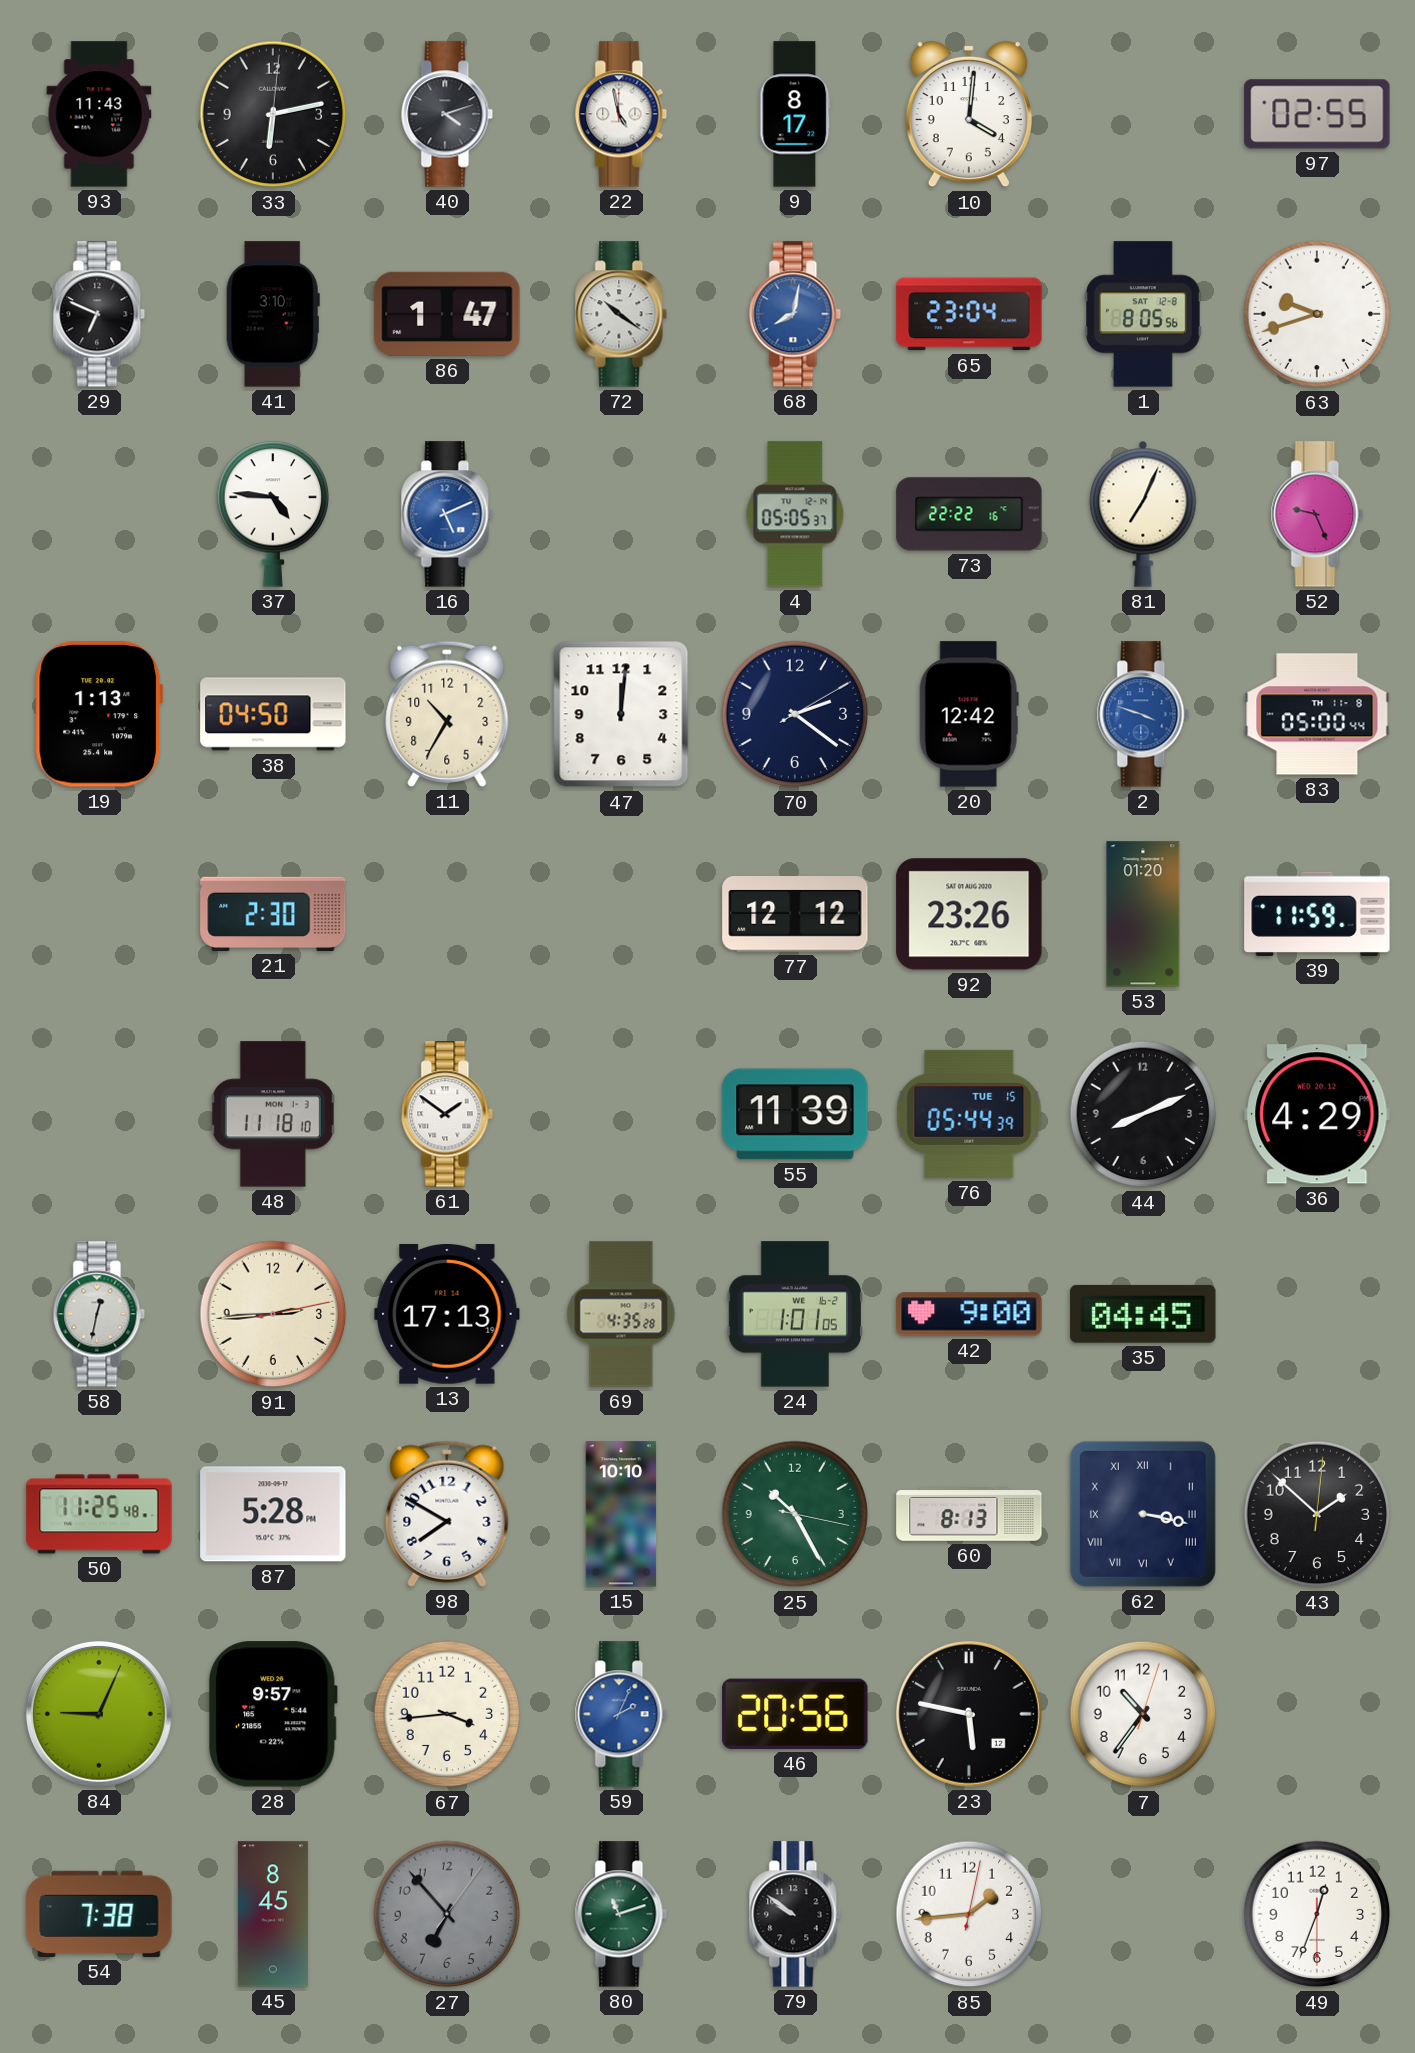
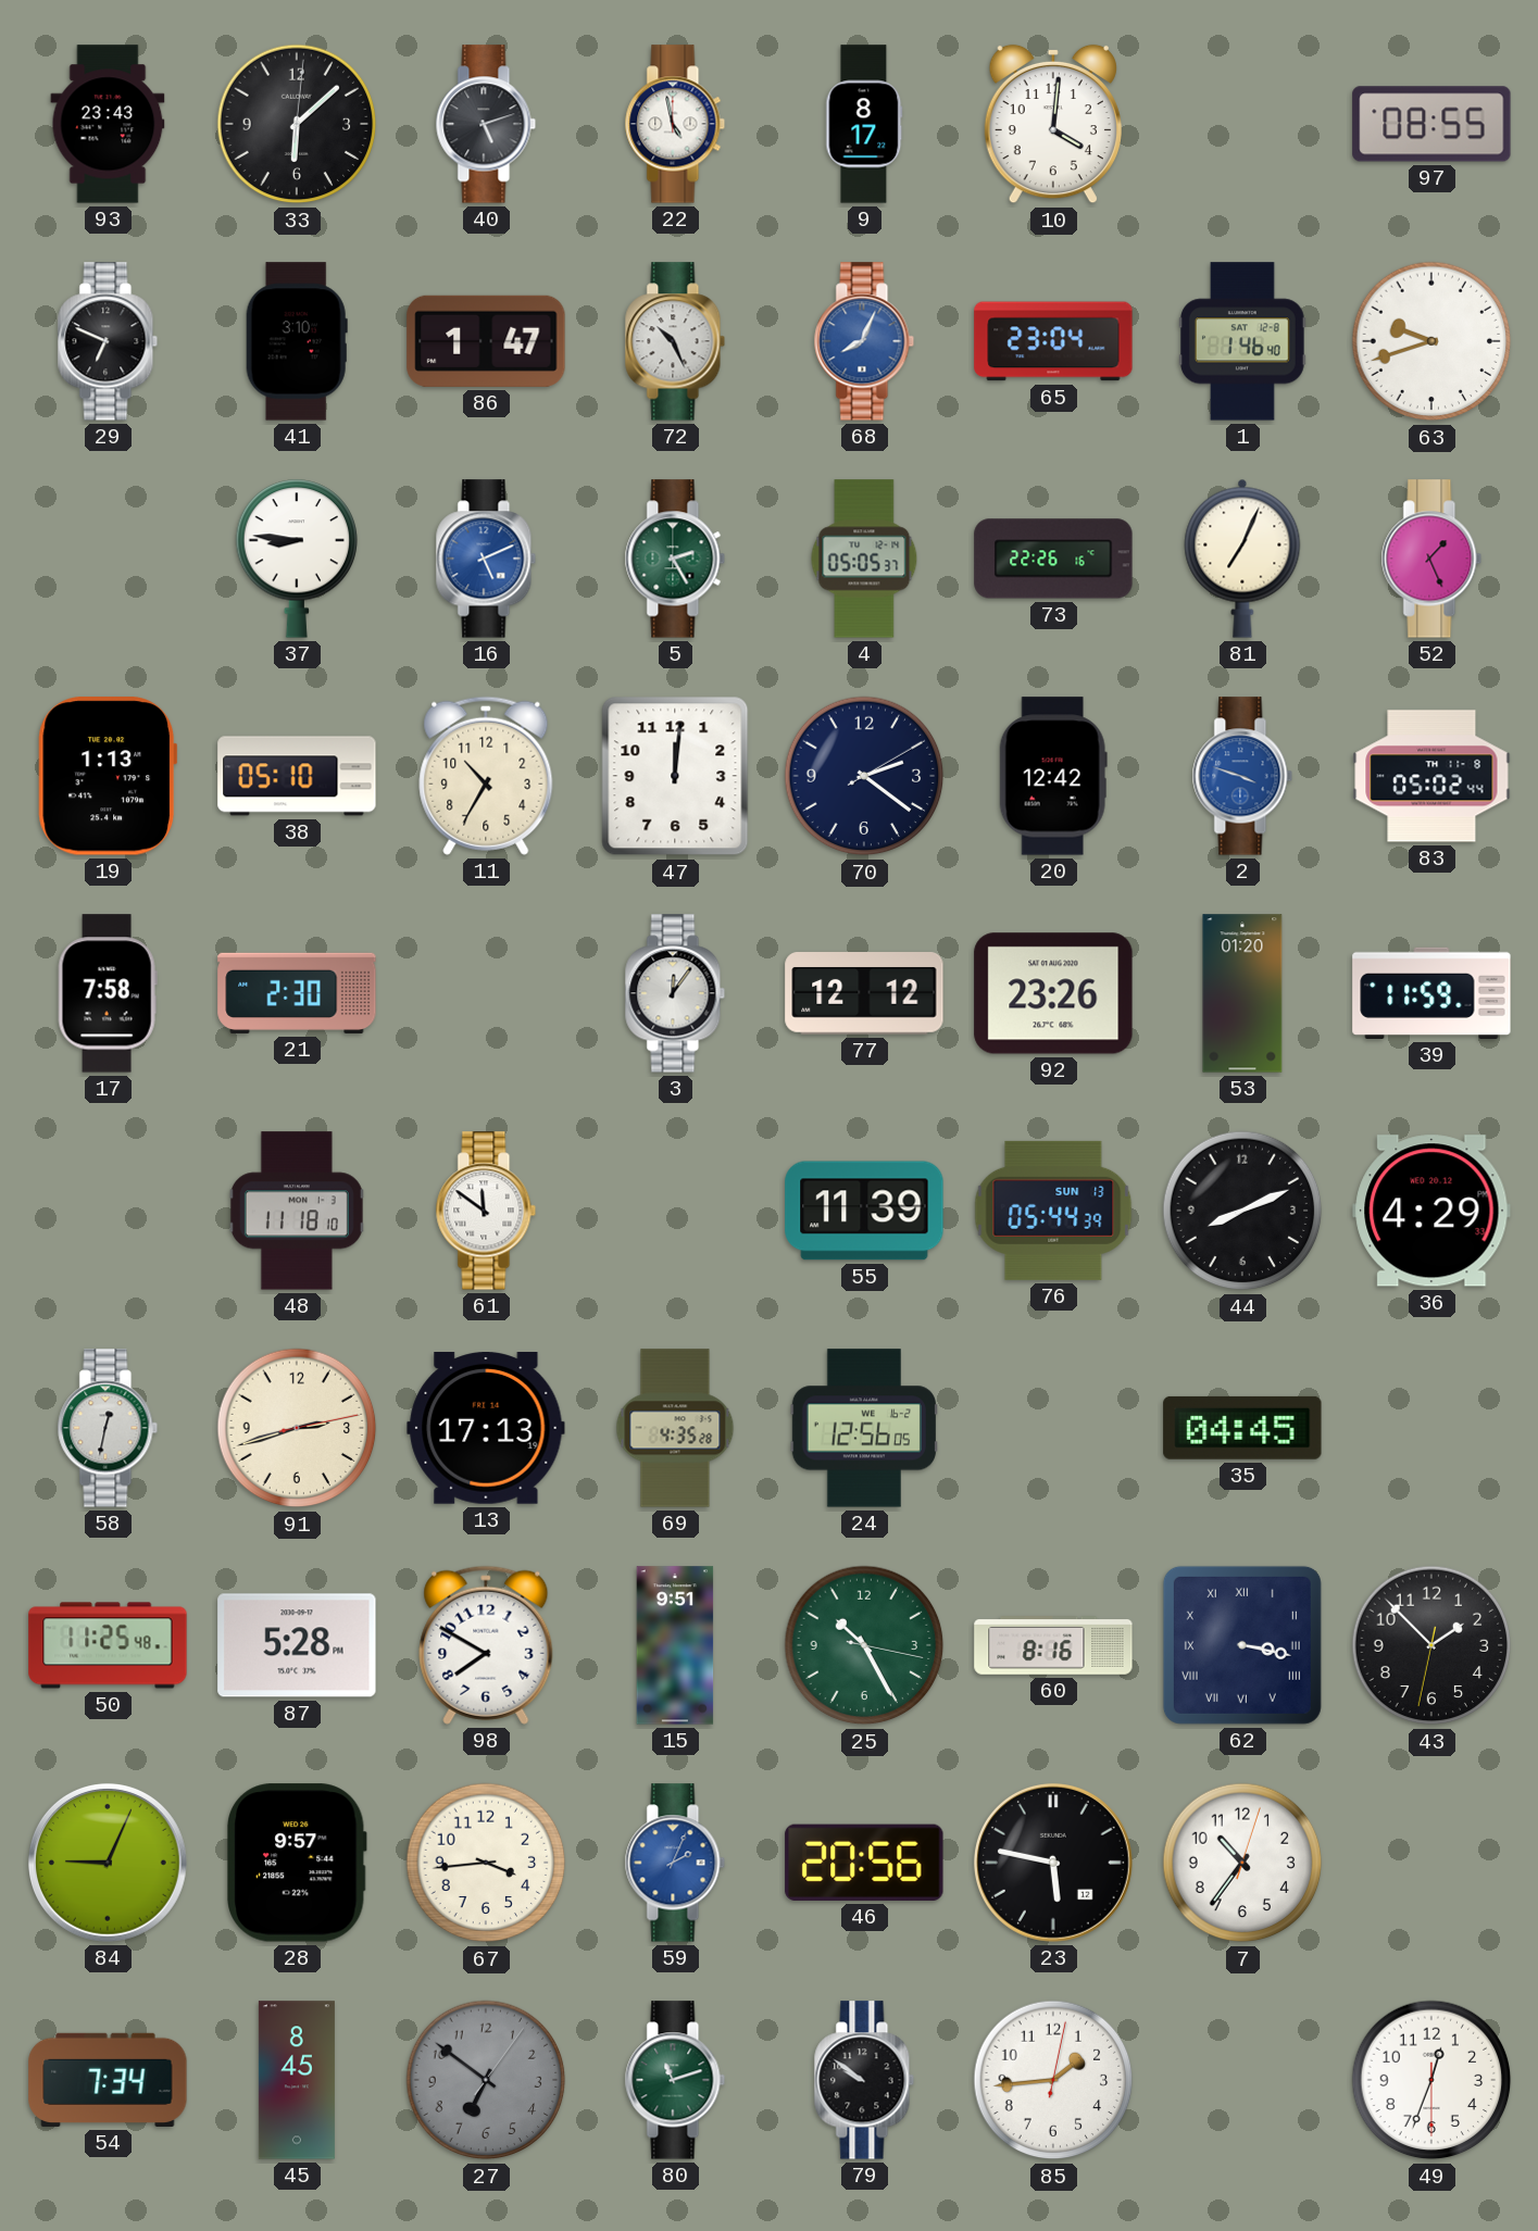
93: 11:43 -> 23:43
33: 6:13 -> 6:08
40: 4:12 -> 5:12
97: 02:55 -> 08:55
72: 10:21 -> 10:26
68: 8:02 -> 8:04
1: 8:05 -> 1:46
37: 4:46 -> 8:46
5: none -> 2:25
73: 22:22 -> 22:26
52: 9:26 -> 1:26
38: 04:50 -> 05:10
83: 05:00 -> 05:02
17: none -> 7:58
3: none -> 12:06
61: 1:51 -> 11:51
76 date: TUE 15 -> SUN 13
91: 2:44 -> 2:42
24: 1:01 -> 12:56
42: 9:00 -> none
15: 10:10 -> 9:51
60: 8:13 -> 8:16
43: 1:52:01 -> 1:52:32
54: 7:38 -> 7:34
27: 6:53 -> 6:51
